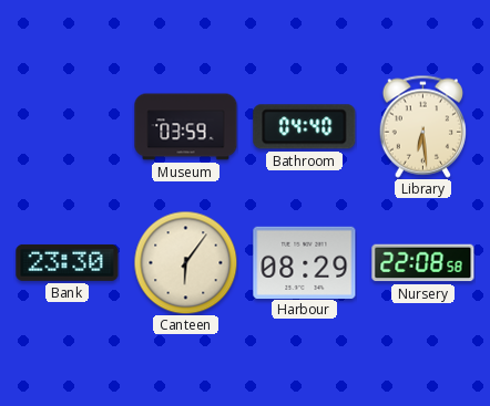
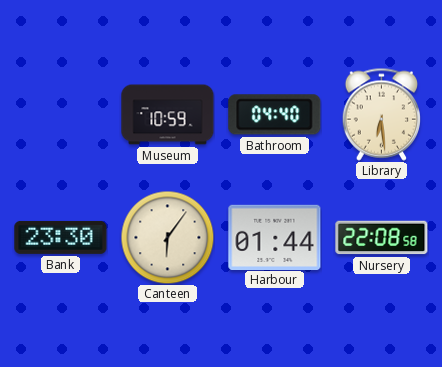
Museum: 03:59 -> 10:59
Harbour: 08:29 -> 01:44
